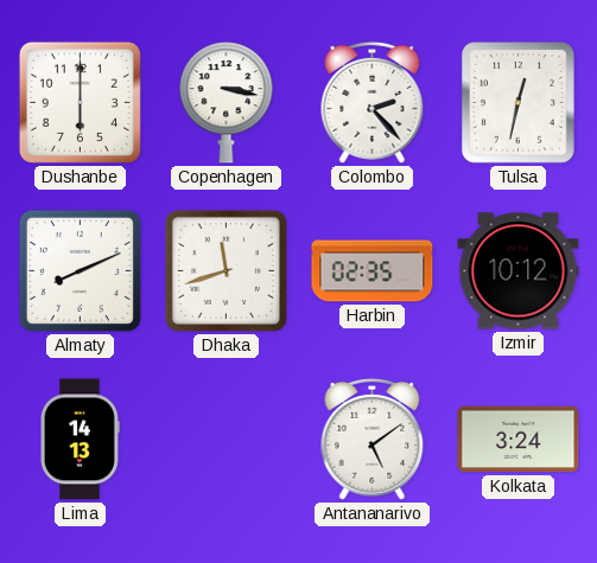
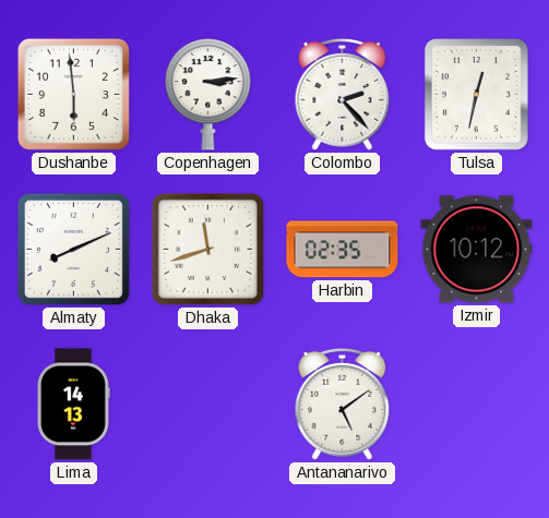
Dushanbe: 6:00 -> 5:59
Copenhagen: 3:17 -> 3:14
Kolkata: 3:24 -> none
